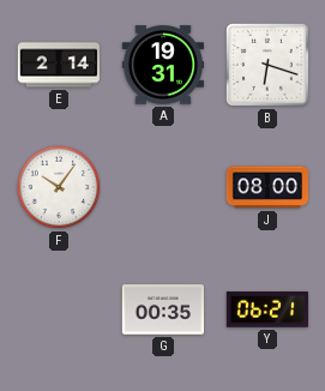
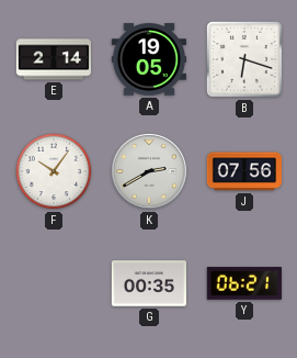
A: 19:31 -> 19:05
K: none -> 2:40
J: 08:00 -> 07:56
